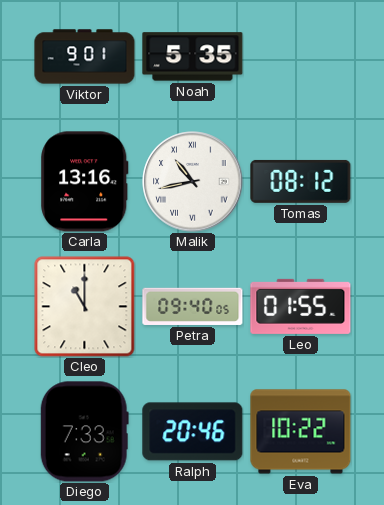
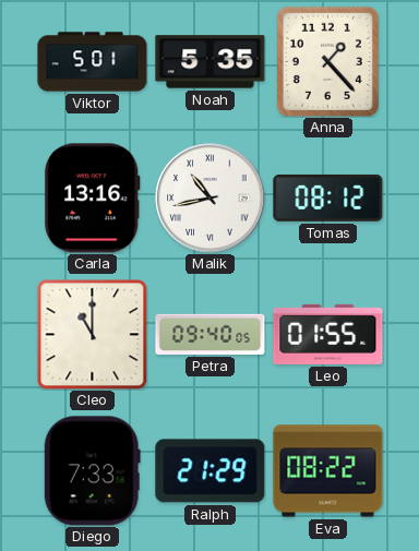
Viktor: 9:01 -> 5:01
Anna: none -> 1:23
Ralph: 20:46 -> 21:29
Eva: 10:22 -> 08:22
